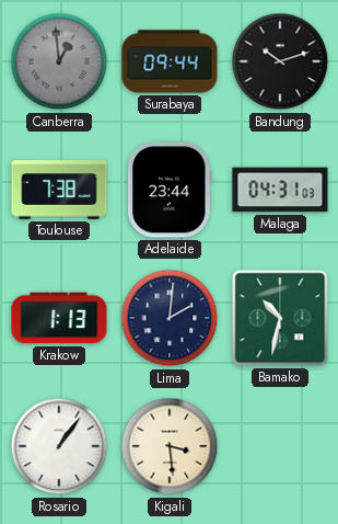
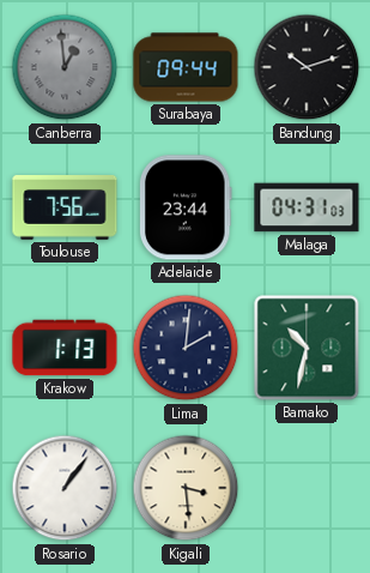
Toulouse: 7:38 -> 7:56
